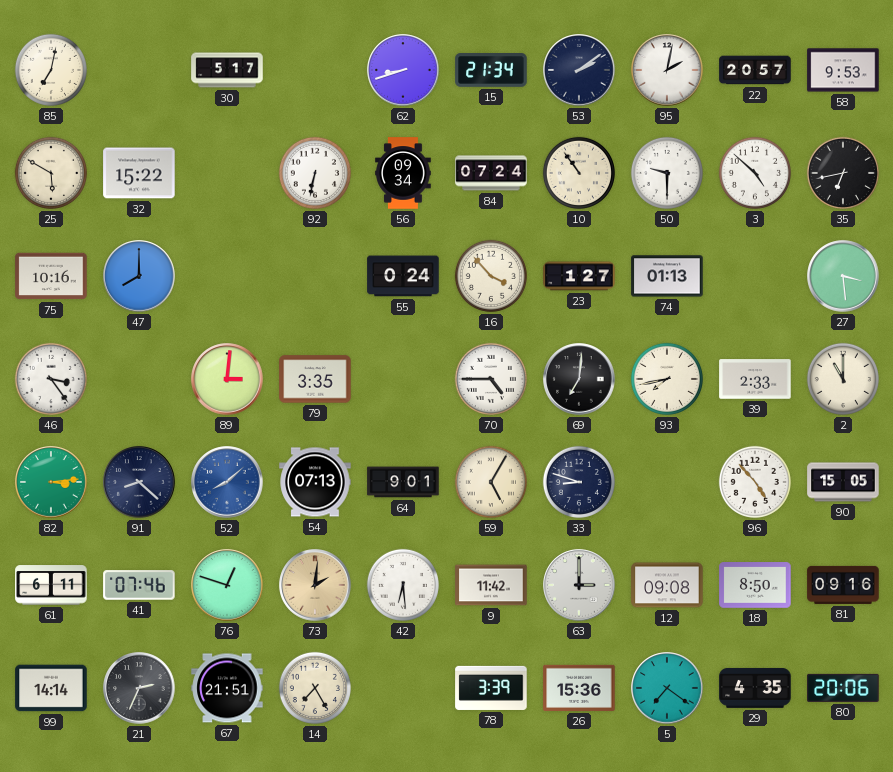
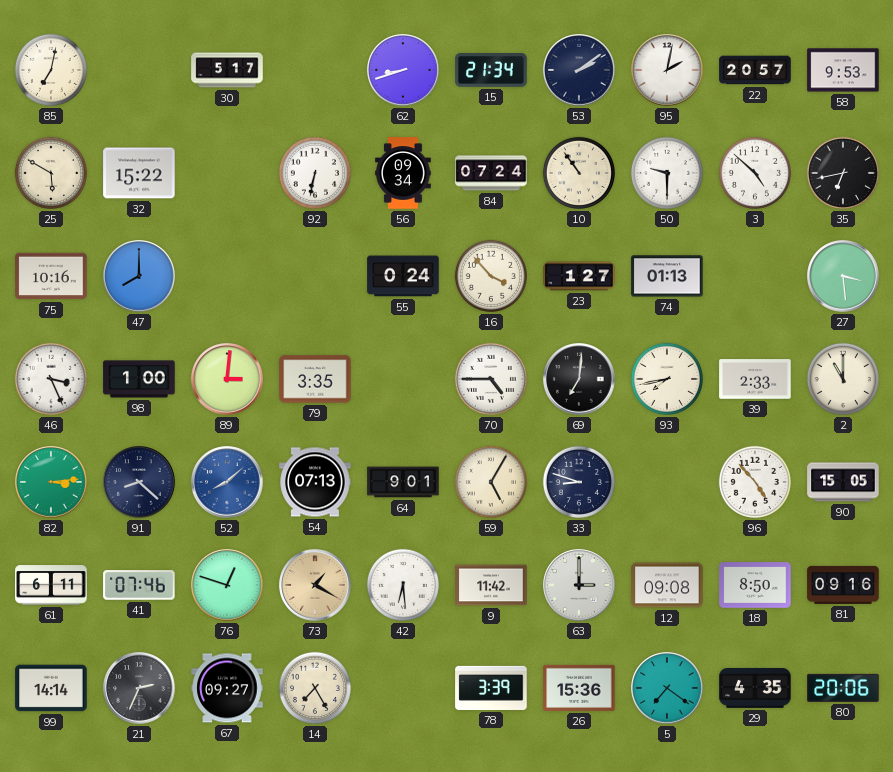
46: 3:24 -> 3:26
98: none -> 1:00
73: 2:01 -> 1:20
67: 21:51 -> 09:27
